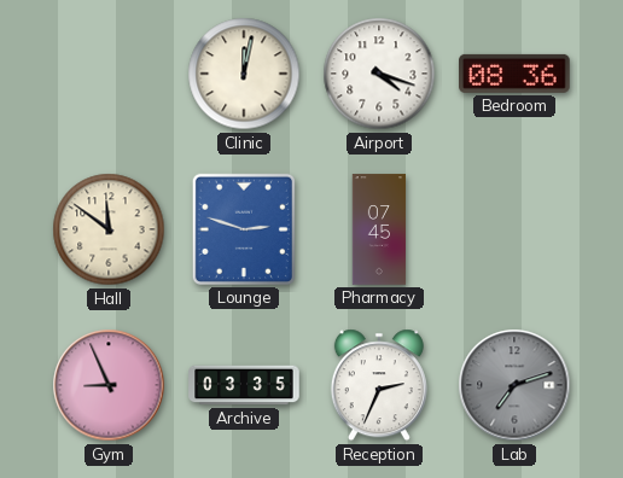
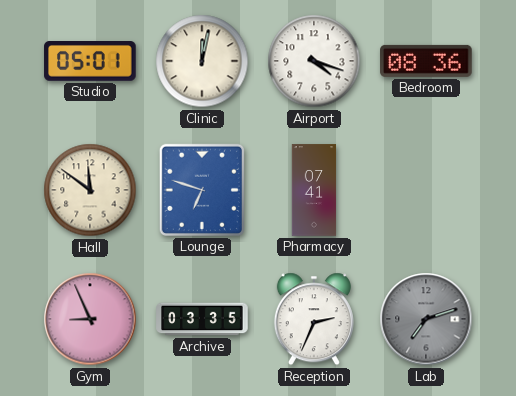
Studio: none -> 05:01
Lounge: 2:48 -> 6:48
Pharmacy: 07:45 -> 07:41
